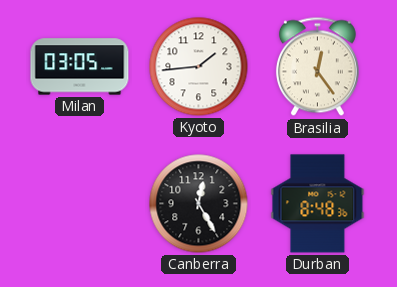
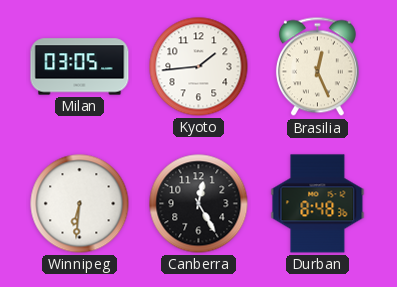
Brasilia: 12:24 -> 12:26
Winnipeg: none -> 6:31
